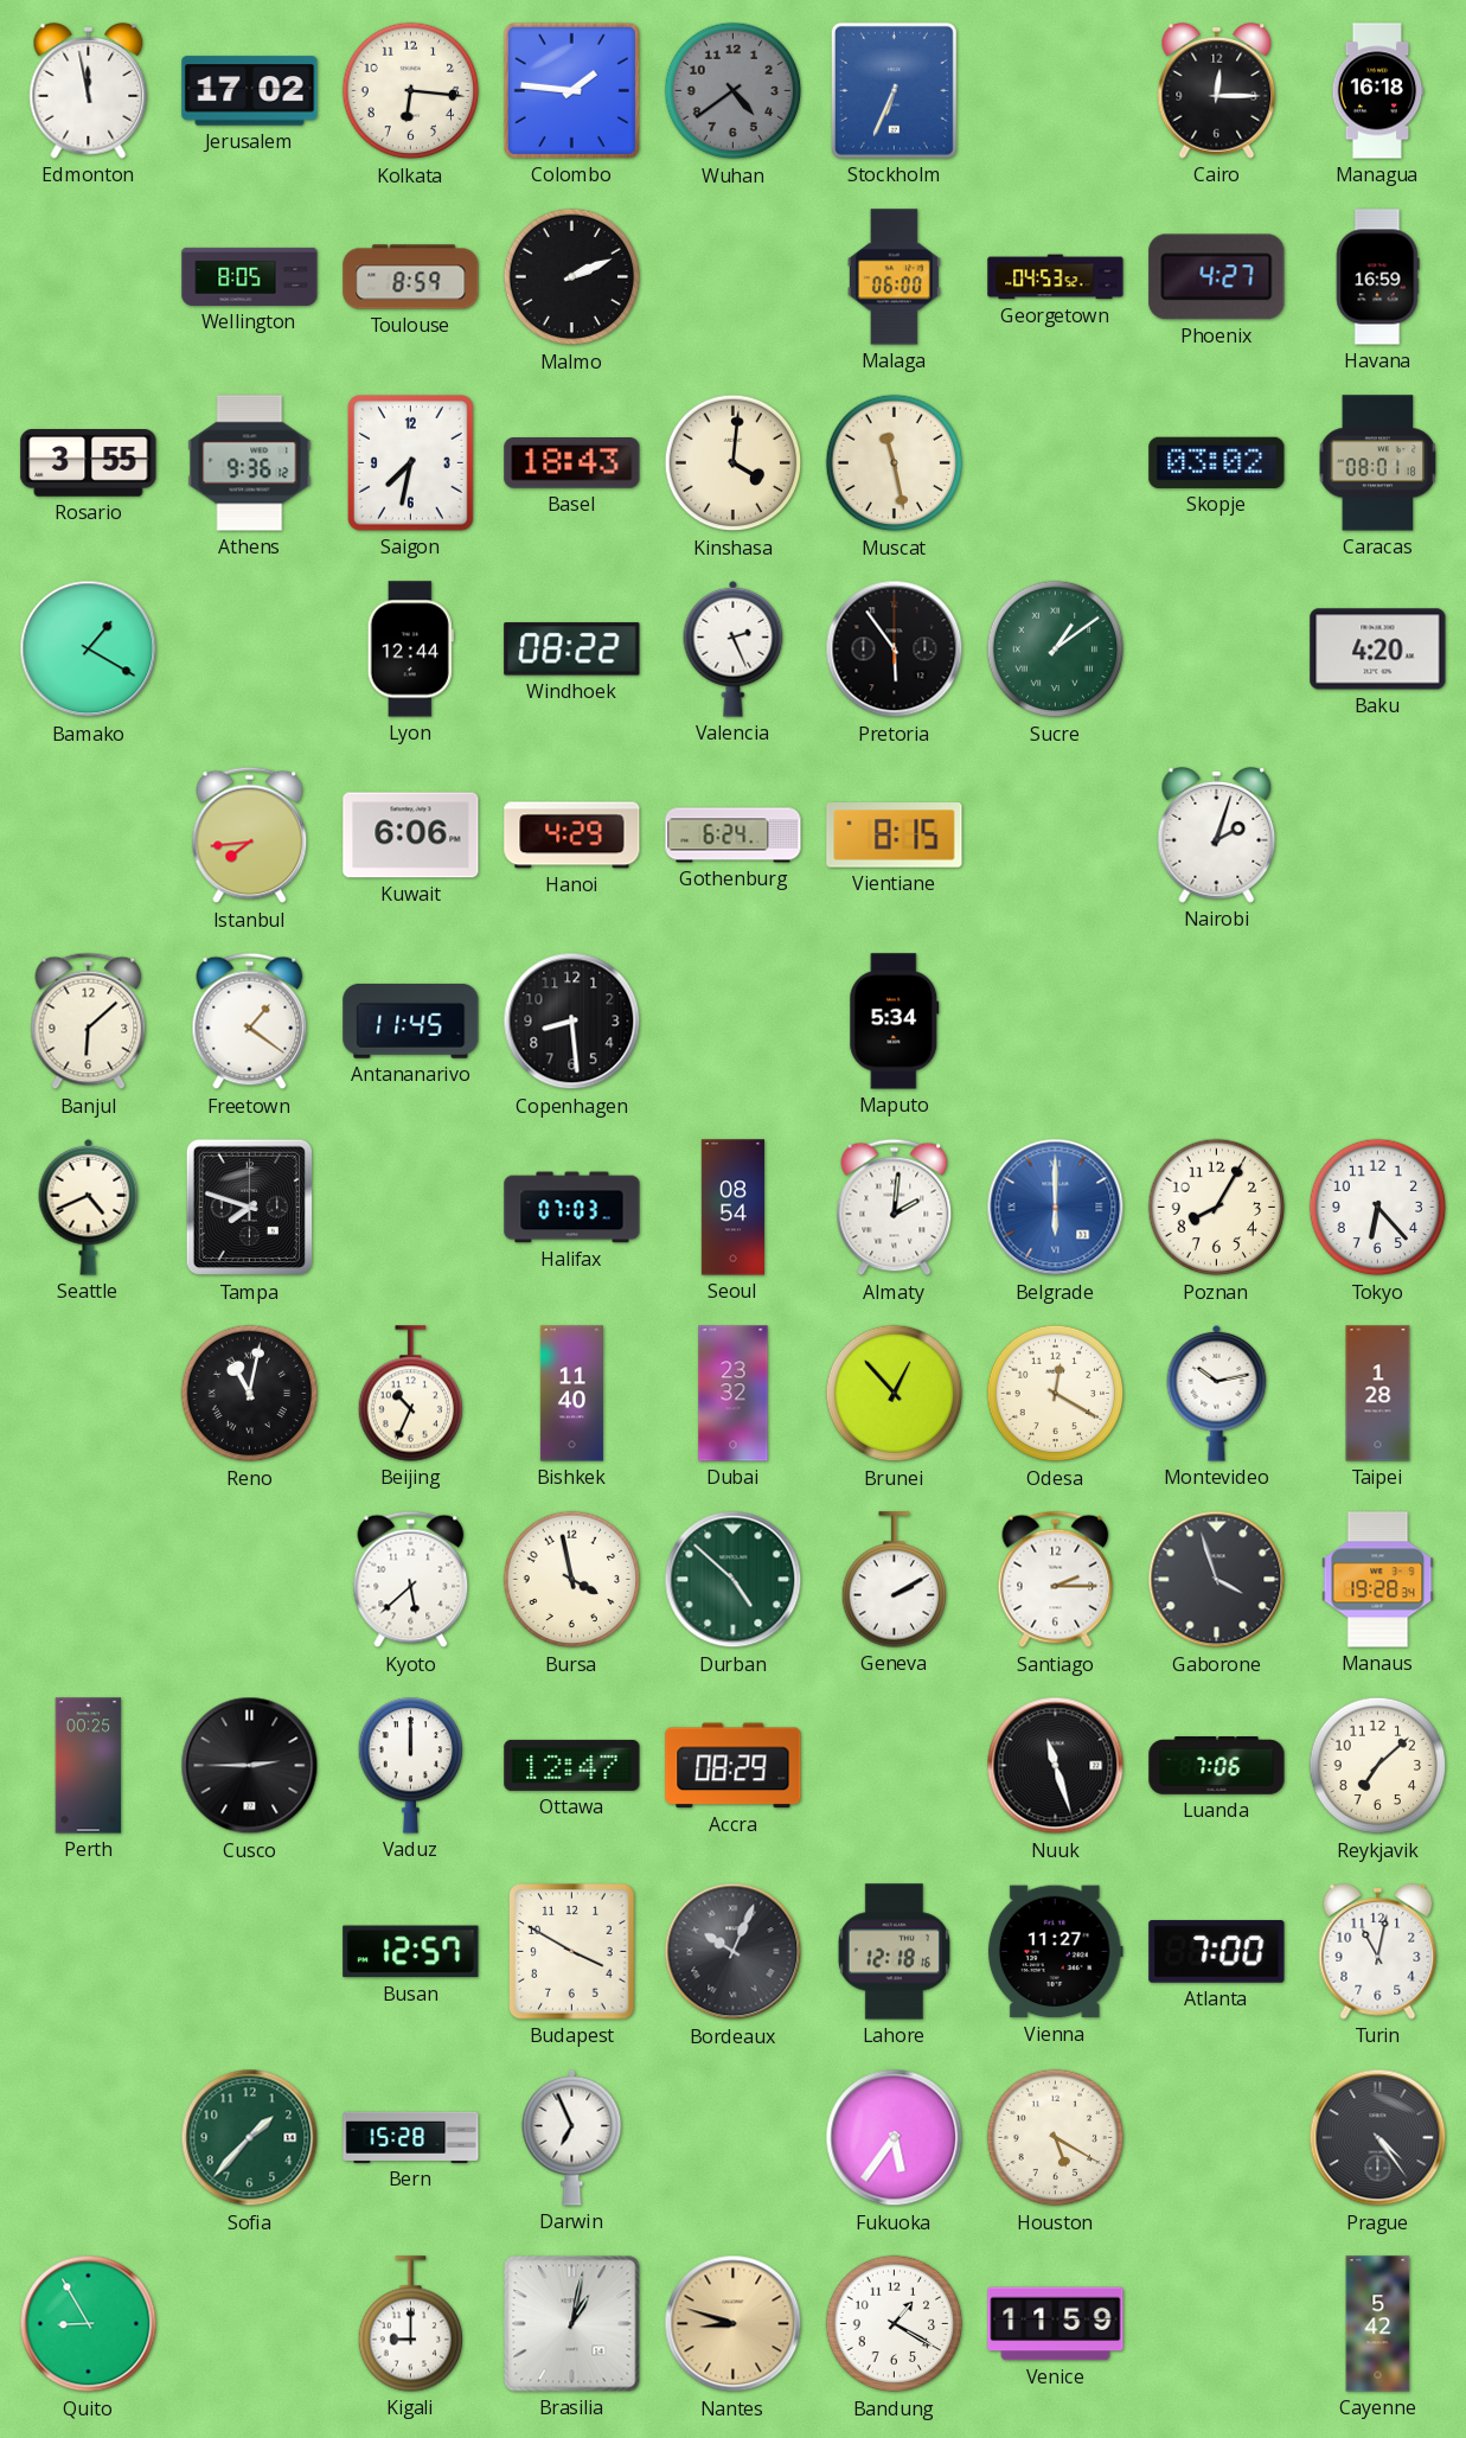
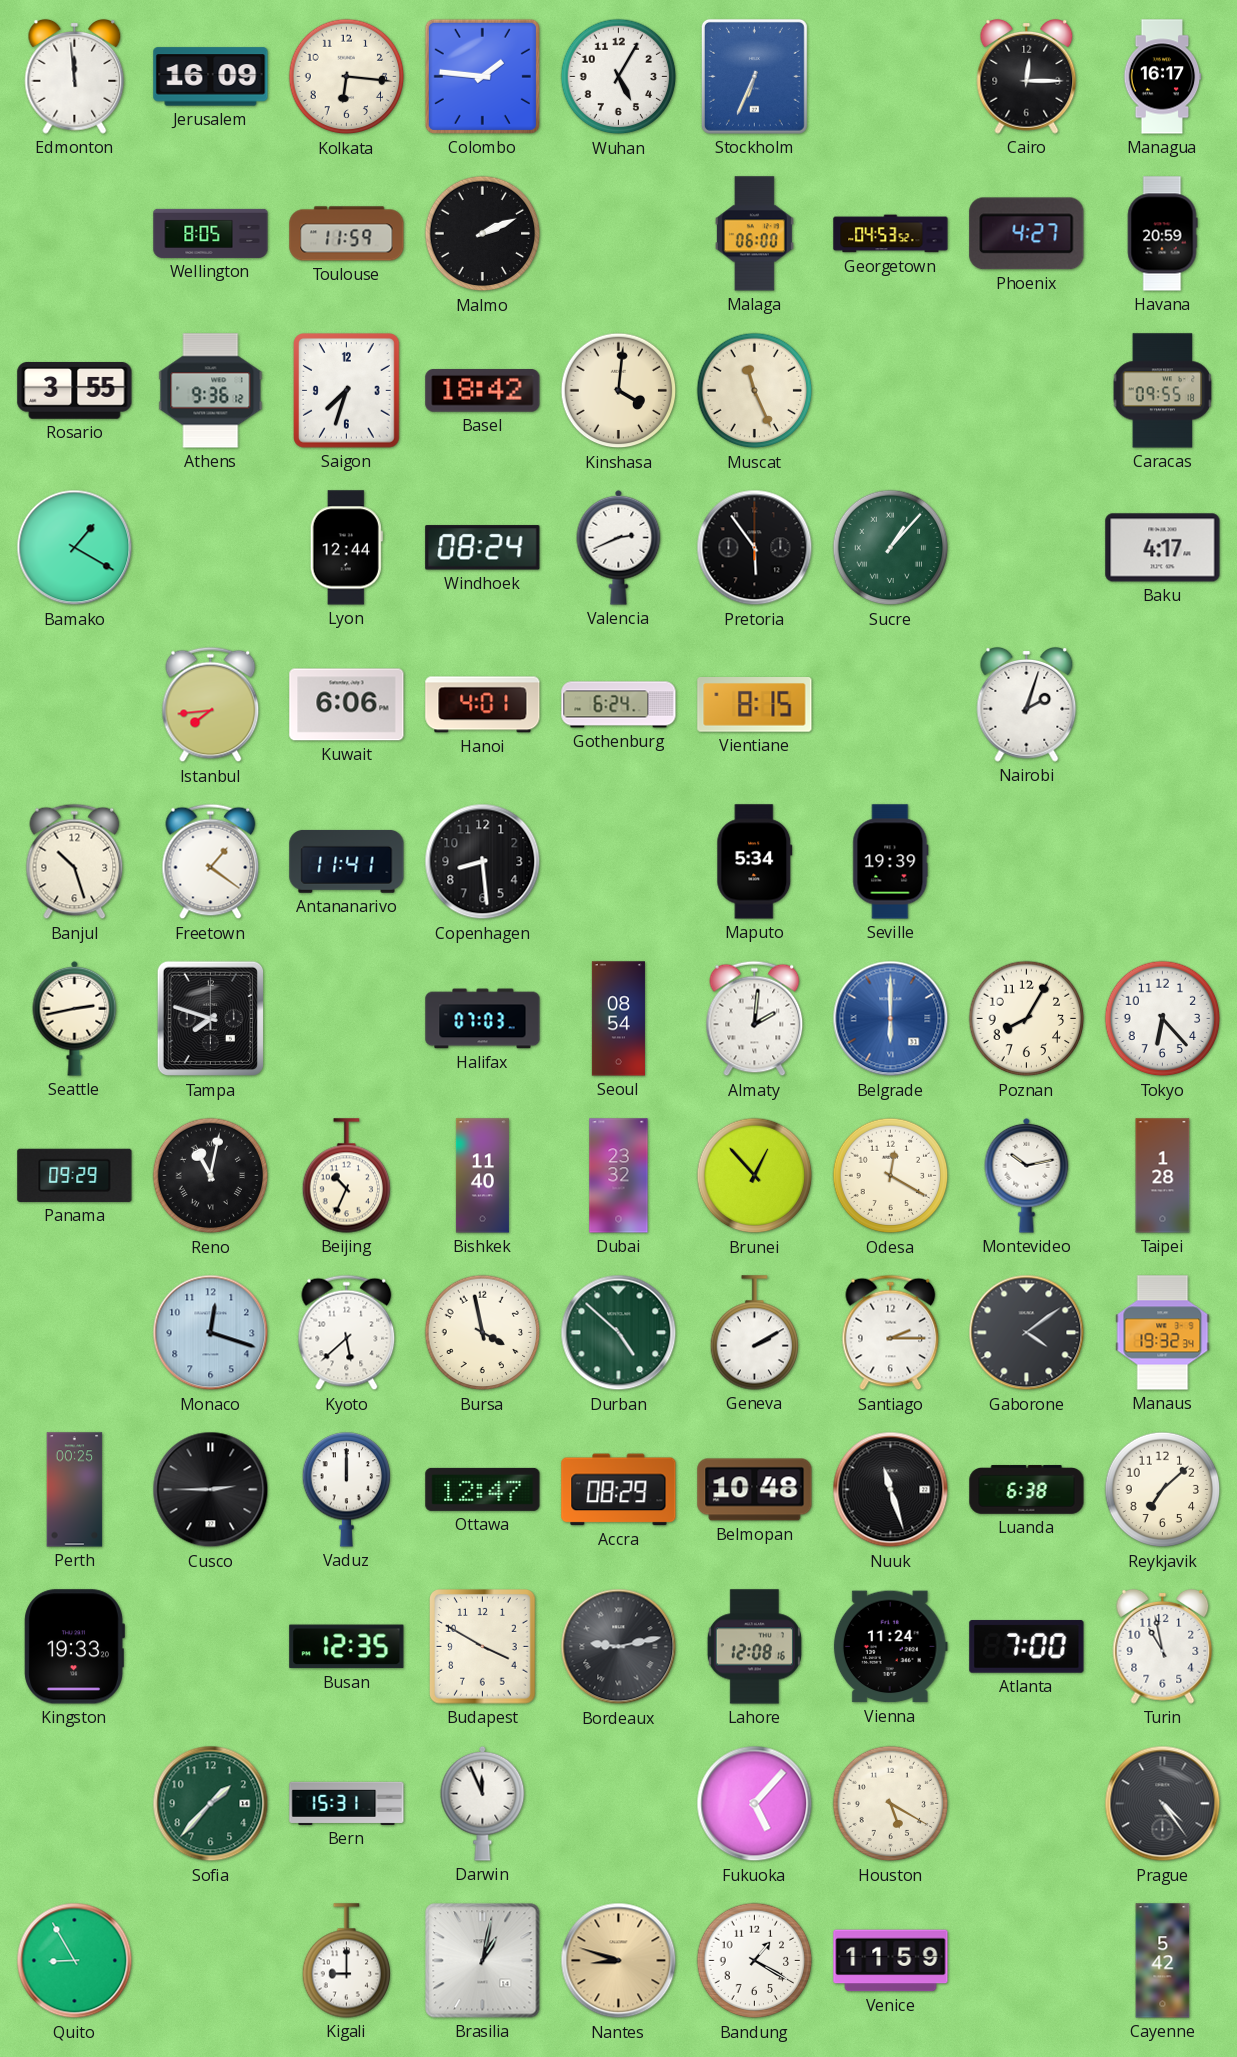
Edmonton: 11:58 -> 11:59
Jerusalem: 17:02 -> 16:09
Wuhan: 4:39 -> 5:05
Wuhan dial: grey -> white
Managua: 16:18 -> 16:17
Toulouse: 8:59 -> 11:59
Havana: 16:59 -> 20:59
Saigon: 7:32 -> 7:33
Basel: 18:43 -> 18:42
Muscat: 11:28 -> 11:26
Skopje: 03:02 -> none
Caracas: 08:01 -> 09:55
Windhoek: 08:22 -> 08:24
Valencia: 2:26 -> 2:41
Sucre: 1:09 -> 1:07
Baku: 4:20 -> 4:17
Hanoi: 4:29 -> 4:01
Banjul: 6:08 -> 10:27
Antananarivo: 11:45 -> 11:41
Seville: none -> 19:39
Seattle: 4:41 -> 2:43
Panama: none -> 09:29
Monaco: none -> 12:18
Gaborone: 3:57 -> 4:09
Manaus: 19:28 -> 19:32
Belmopan: none -> 10:48
Luanda: 7:06 -> 6:38
Kingston: none -> 19:33
Busan: 12:57 -> 12:35
Bordeaux: 10:04 -> 9:13
Lahore: 12:18 -> 12:08
Vienna: 11:27 -> 11:24
Turin: 11:02 -> 10:58
Bern: 15:28 -> 15:31
Darwin: 6:56 -> 11:56
Fukuoka: 5:36 -> 5:07
